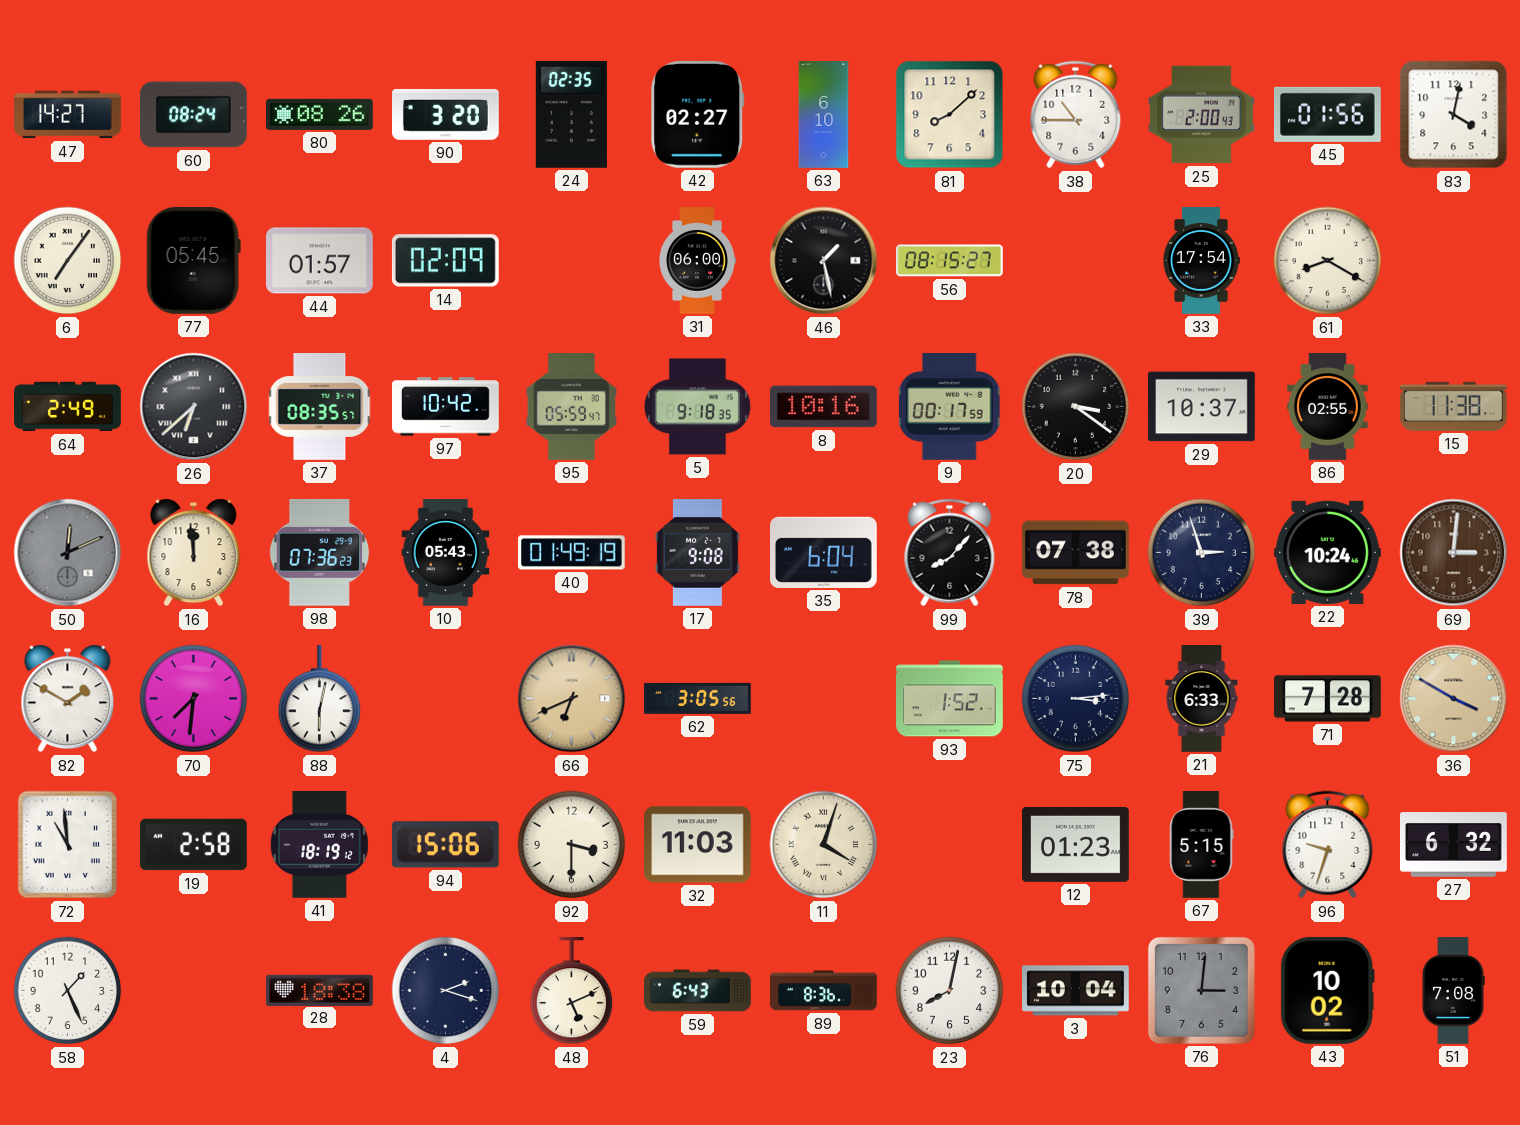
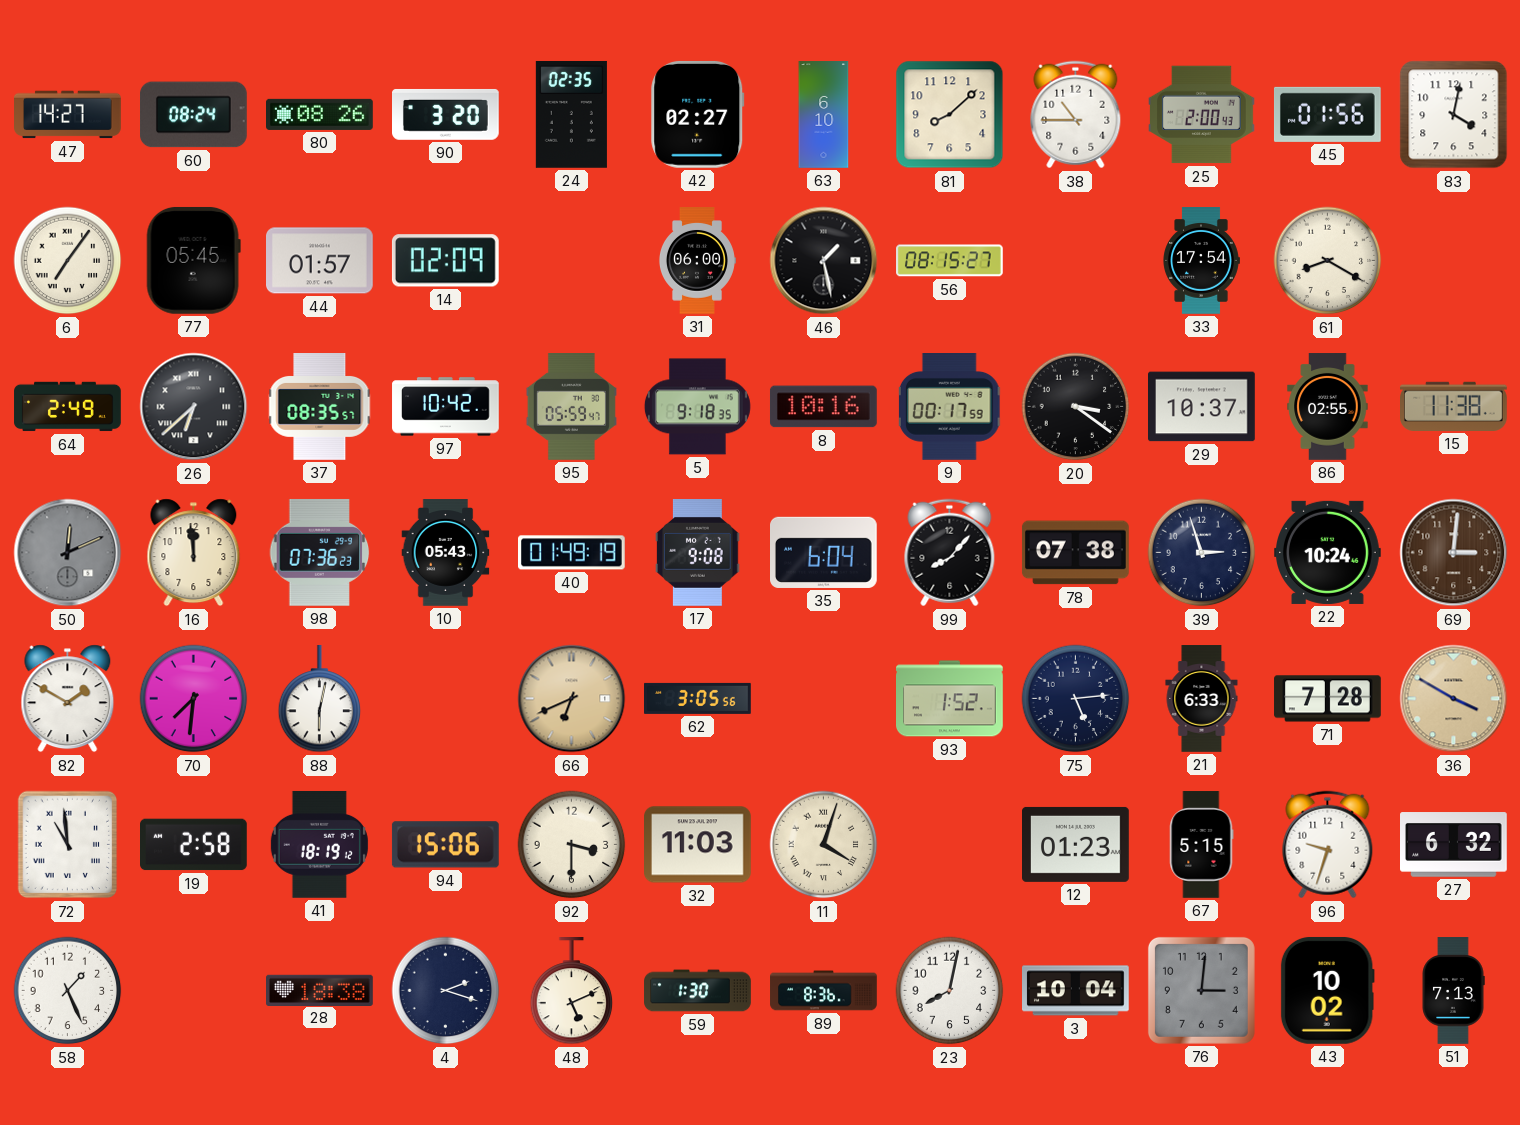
75: 3:14 -> 5:14
59: 6:43 -> 1:30
51: 7:08 -> 7:13
